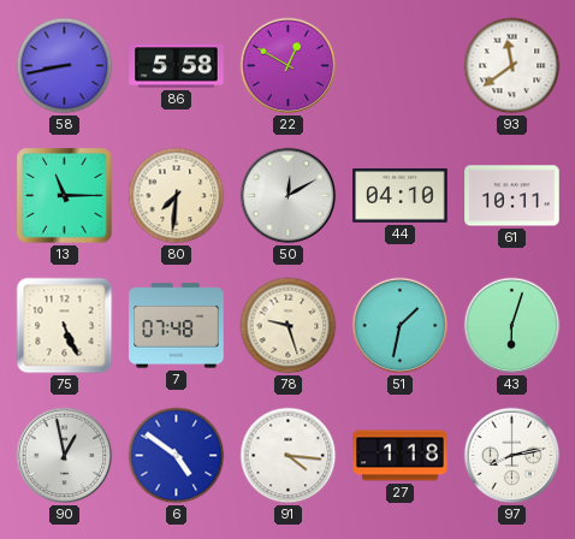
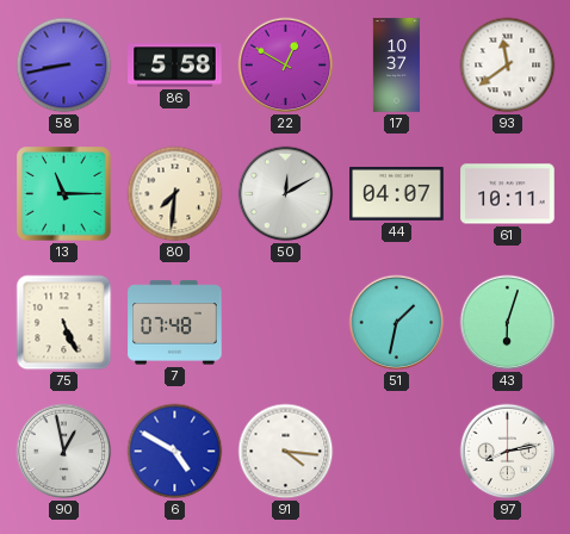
17: none -> 10:37
44: 04:10 -> 04:07
78: 9:27 -> none
6: 4:51 -> 4:50
27: 1:18 -> none
